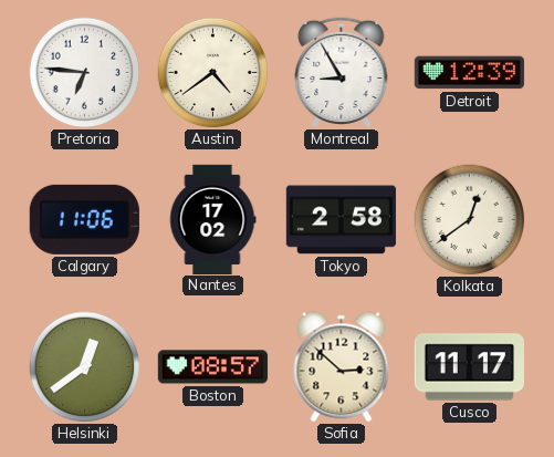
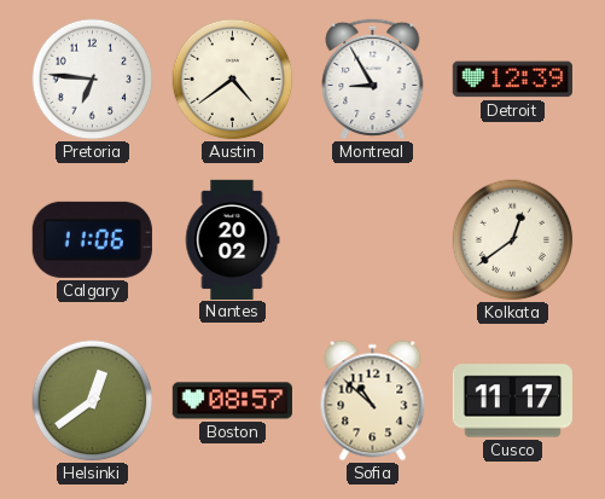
Nantes: 17:02 -> 20:02
Tokyo: 2:58 -> none
Sofia: 2:52 -> 10:52
